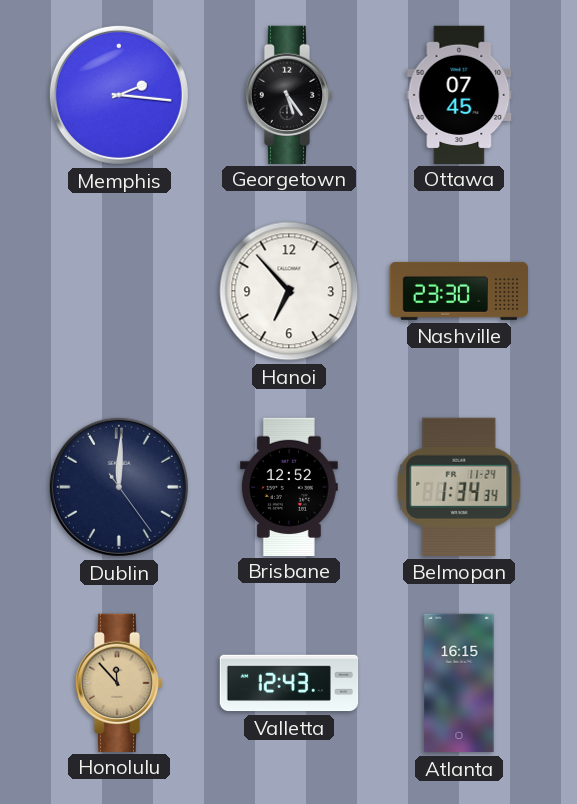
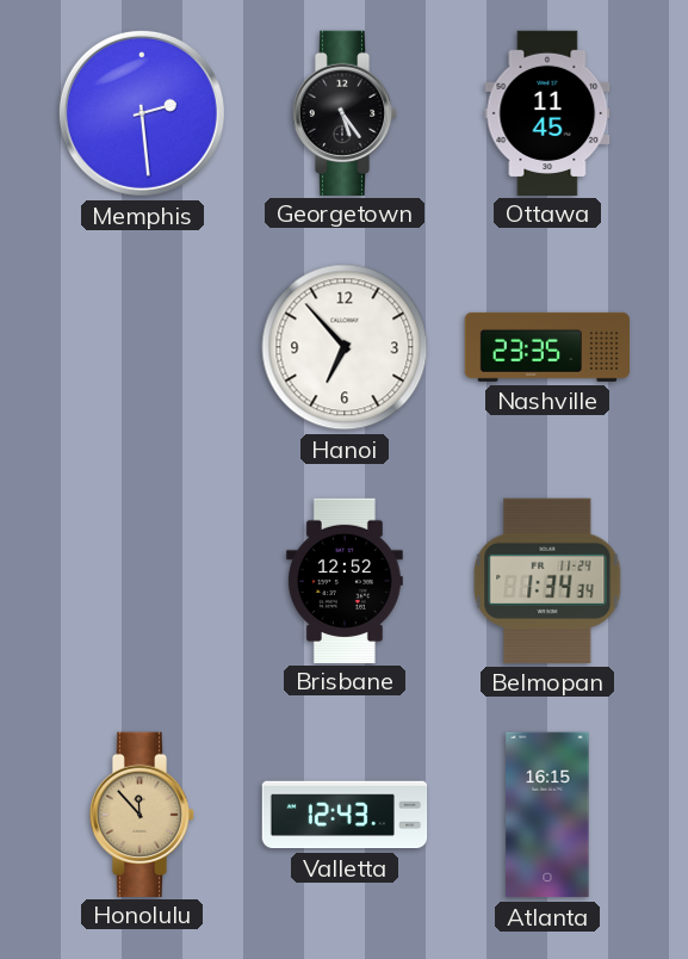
Memphis: 2:16 -> 2:29
Ottawa: 07:45 -> 11:45
Nashville: 23:30 -> 23:35
Dublin: 12:00 -> none
